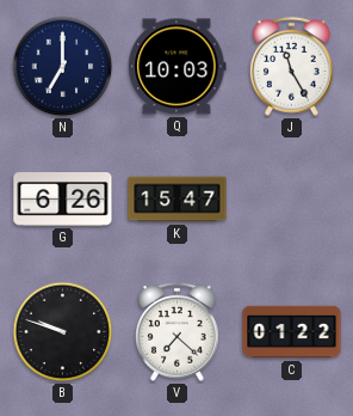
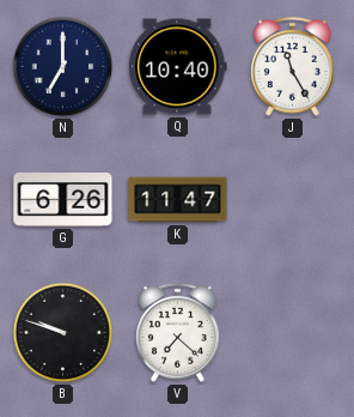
Q: 10:03 -> 10:40
K: 15:47 -> 11:47
C: 01:22 -> none
